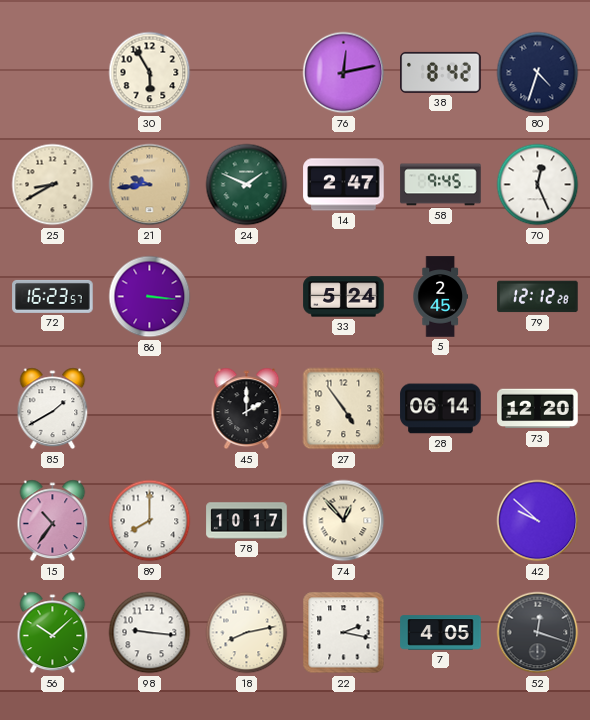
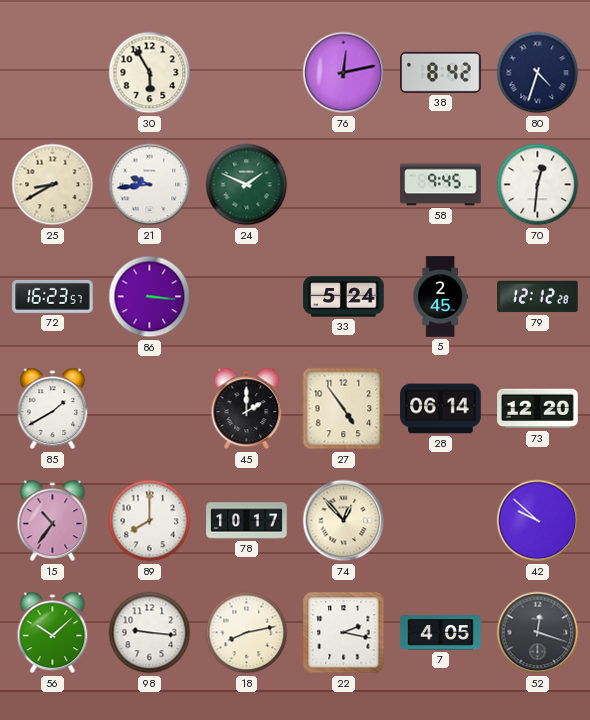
21 dial: champagne -> white
14: 2:47 -> none
70: 12:26 -> 12:31
